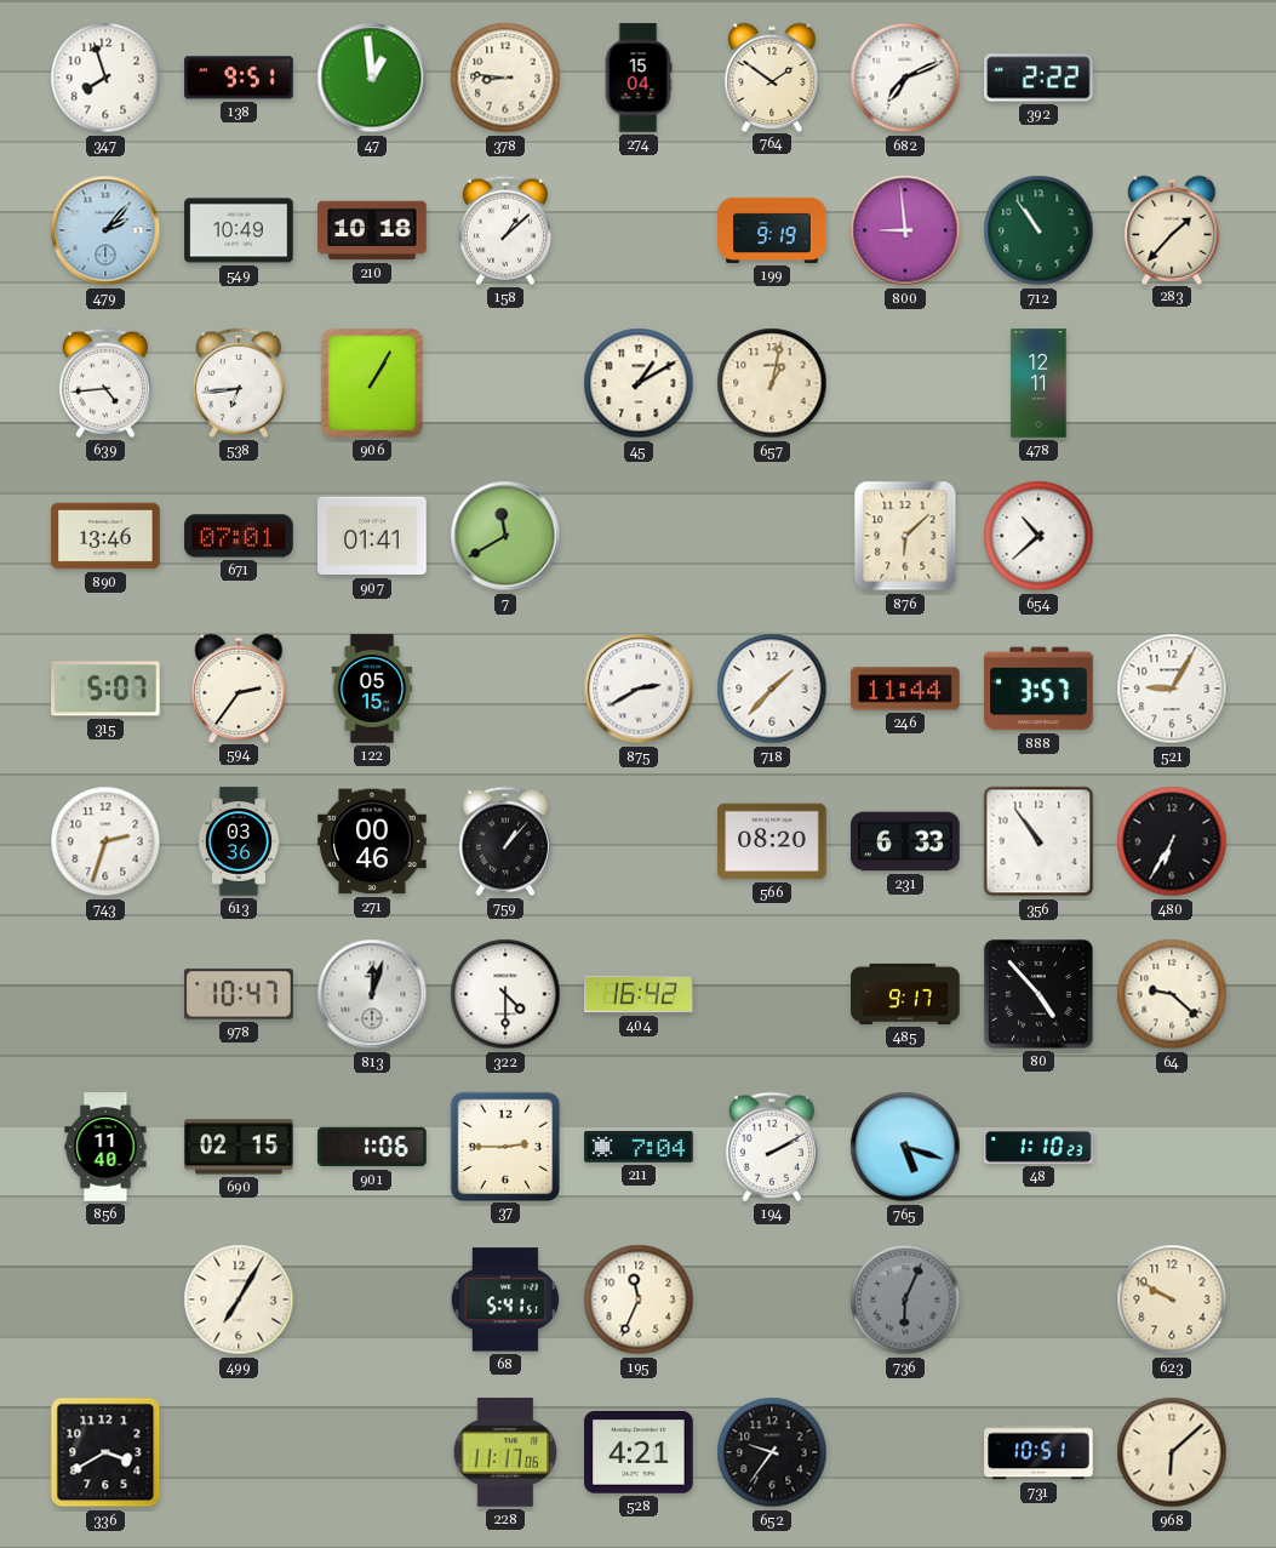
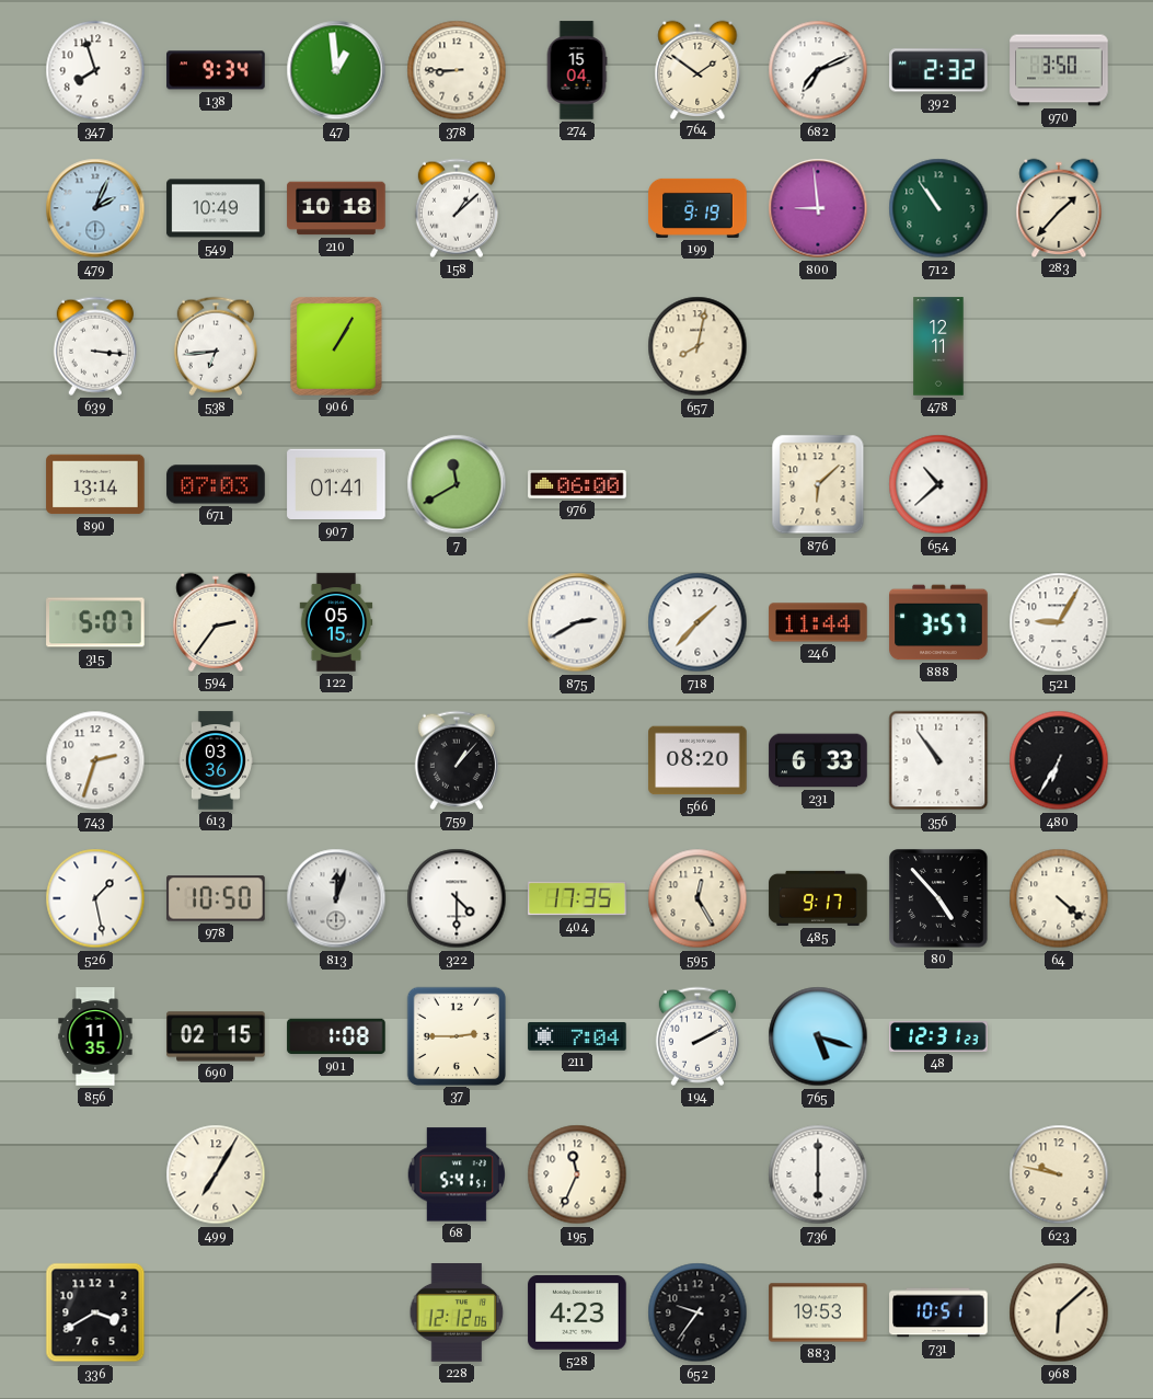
138: 9:51 -> 9:34
378: 8:46 -> 8:45
392: 2:22 -> 2:32
970: none -> 3:50
479: 2:07 -> 2:04
639: 4:44 -> 3:16
45: 1:10 -> none
657: 1:02 -> 8:02
890: 13:46 -> 13:14
671: 07:01 -> 07:03
976: none -> 06:00
271: 00:46 -> none
526: none -> 1:28
978: 10:47 -> 10:50
404: 16:42 -> 17:35
595: none -> 12:25
64: 9:22 -> 4:22
856: 11:40 -> 11:35
901: 1:06 -> 1:08
48: 1:10 -> 12:31
736: 6:04 -> 6:00
736 dial: grey -> white
623: 9:50 -> 9:47
228: 11:17 -> 12:12
528: 4:21 -> 4:23
883: none -> 19:53
